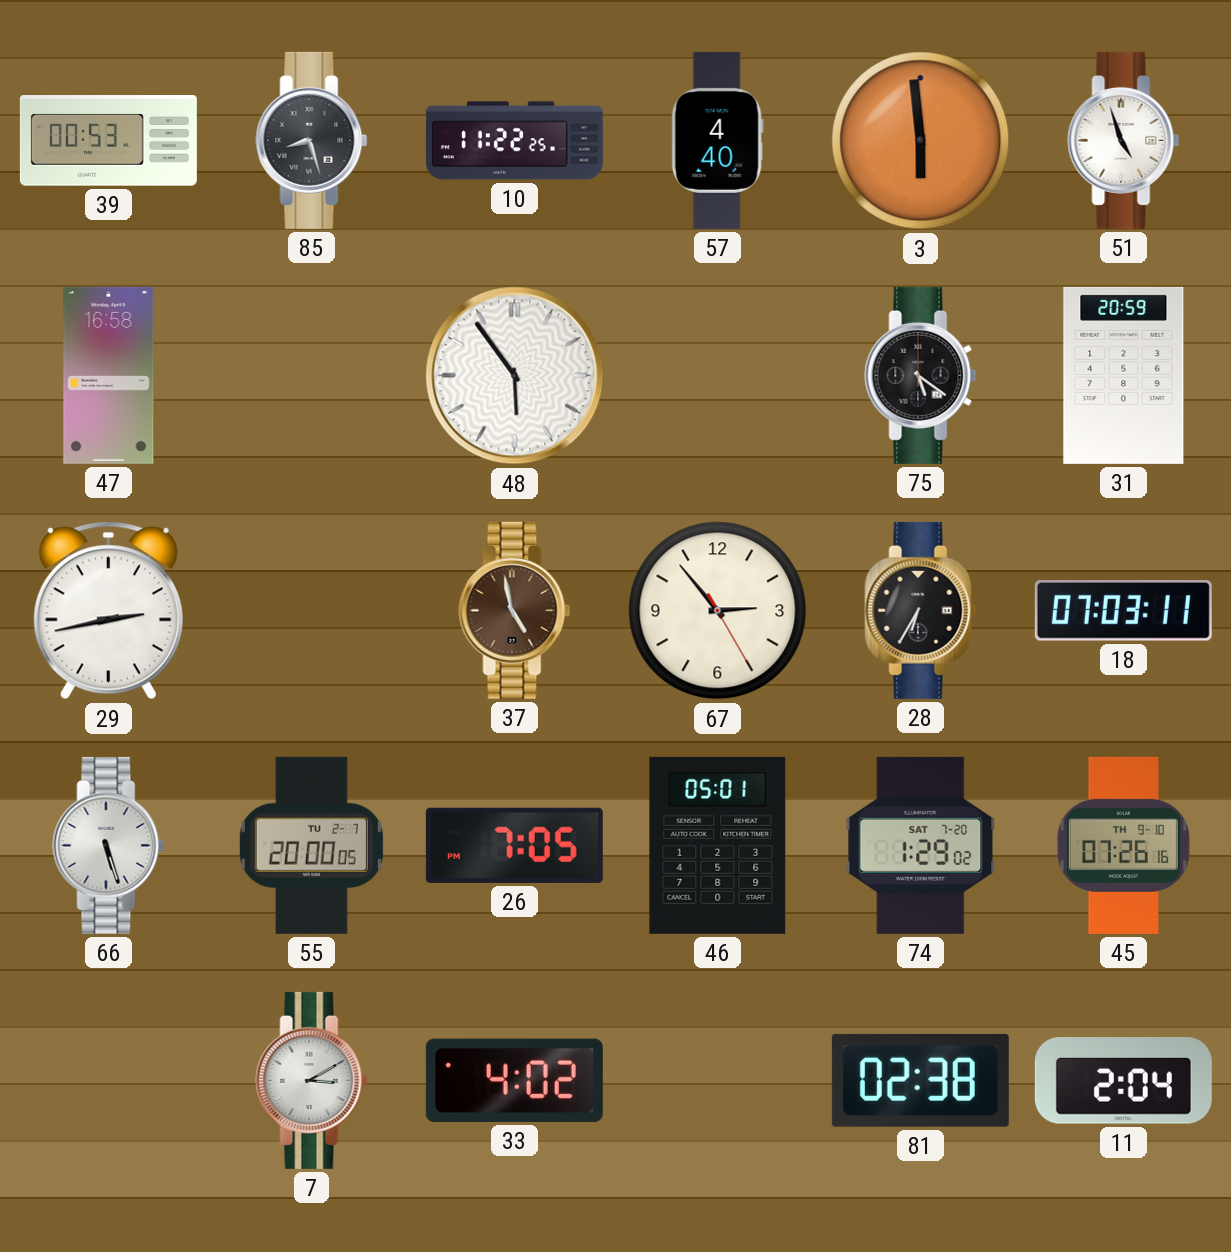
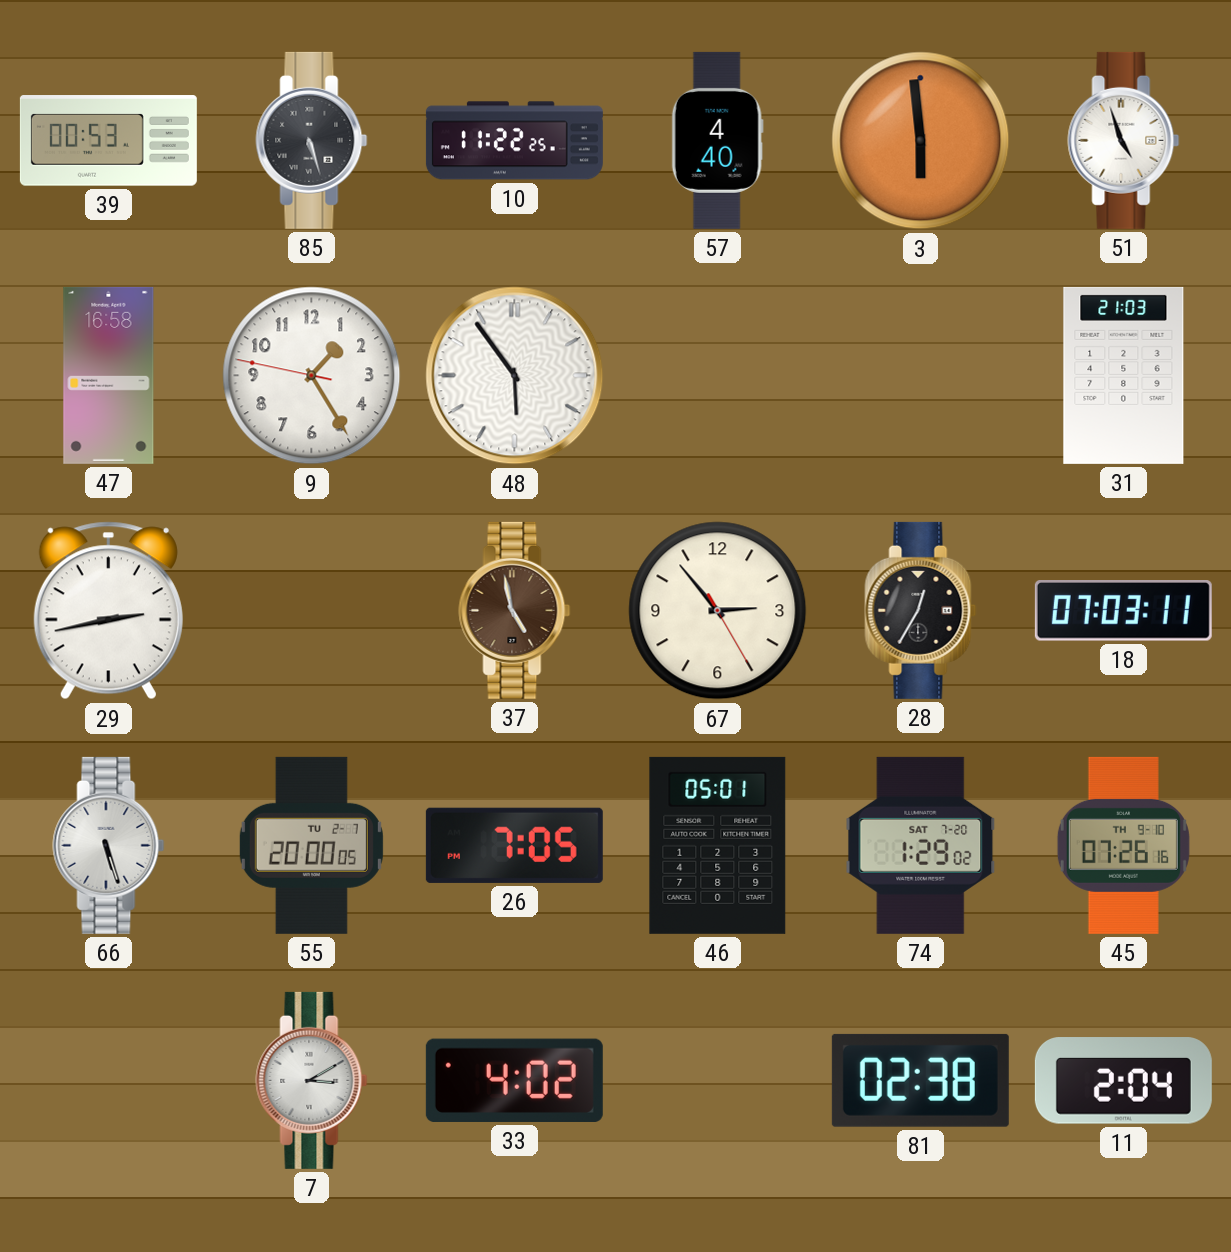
85: 8:27 -> 5:27
9: none -> 1:24
75: 5:21 -> none
31: 20:59 -> 21:03
28: 6:35 -> 12:35
